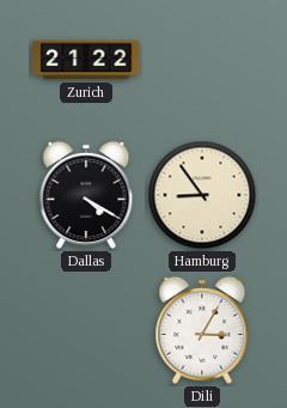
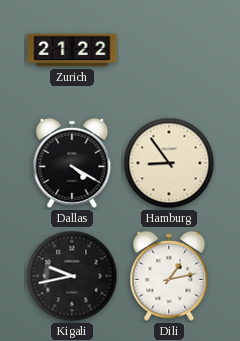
Kigali: none -> 9:43
Dili: 3:05 -> 1:13
